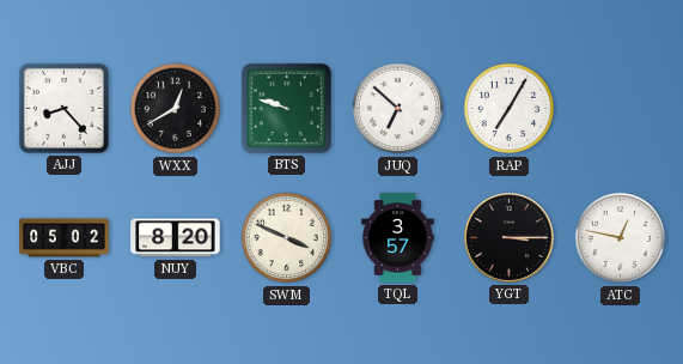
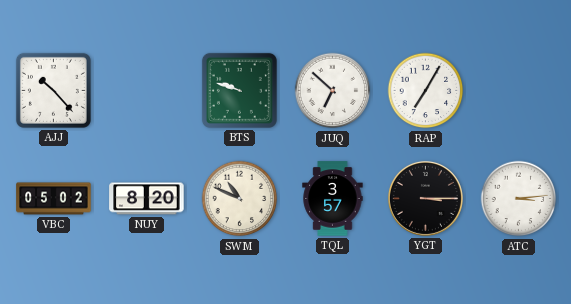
AJJ: 8:23 -> 10:23
WXX: 12:40 -> none
SWM: 3:49 -> 10:49
ATC: 12:47 -> 3:14
